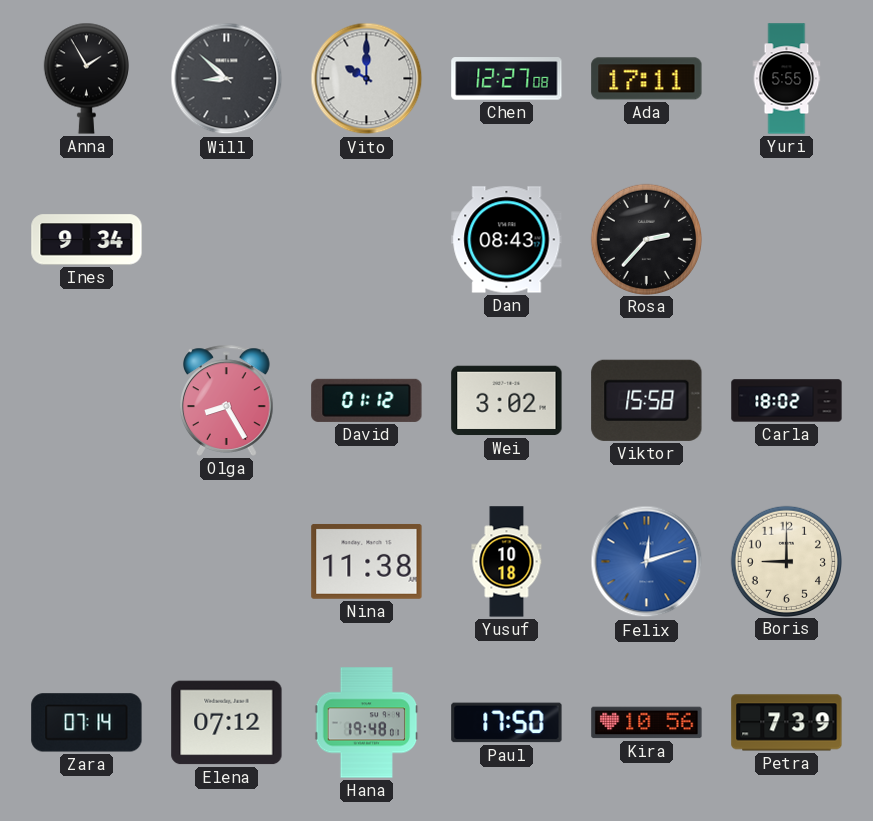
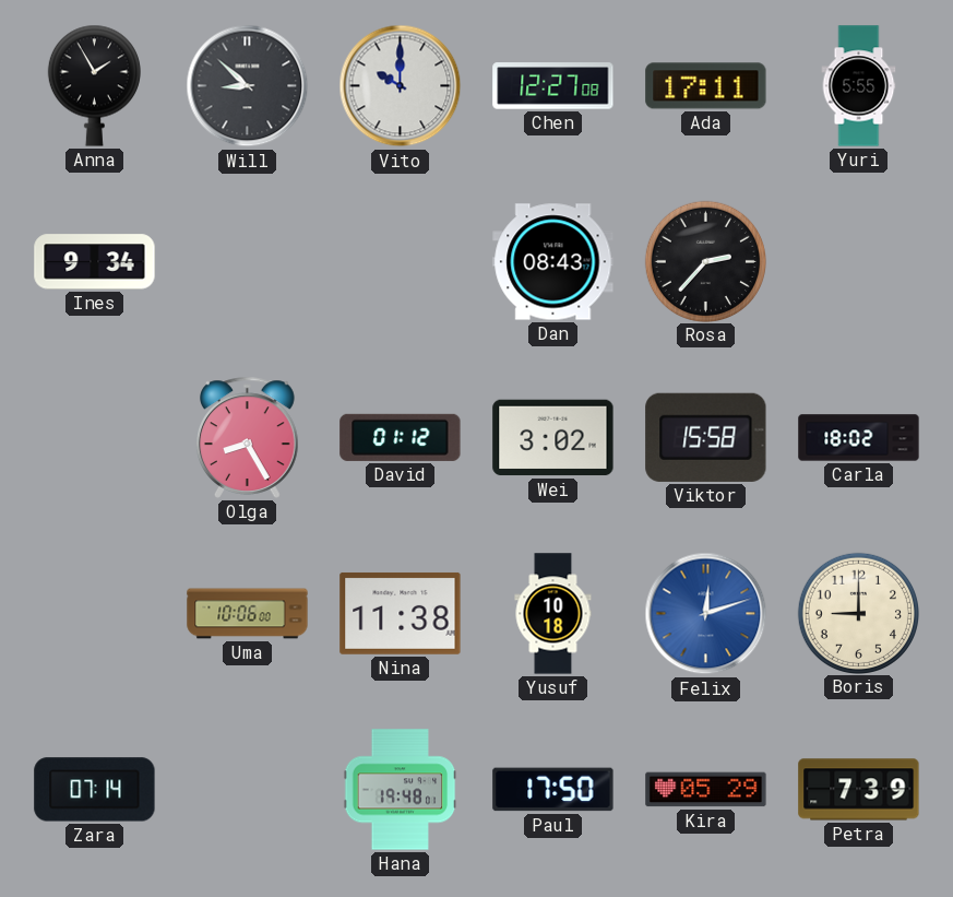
Uma: none -> 10:06
Elena: 07:12 -> none
Kira: 10:56 -> 05:29
